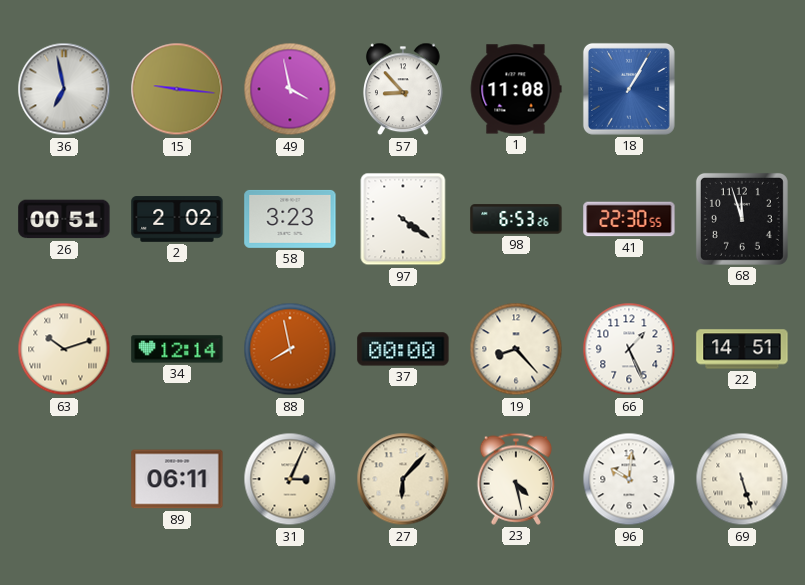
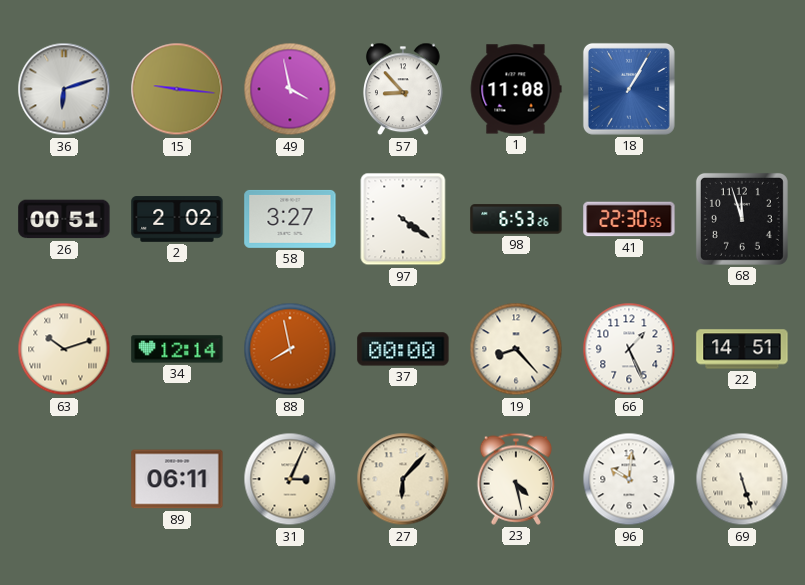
36: 6:58 -> 6:12
58: 3:23 -> 3:27
